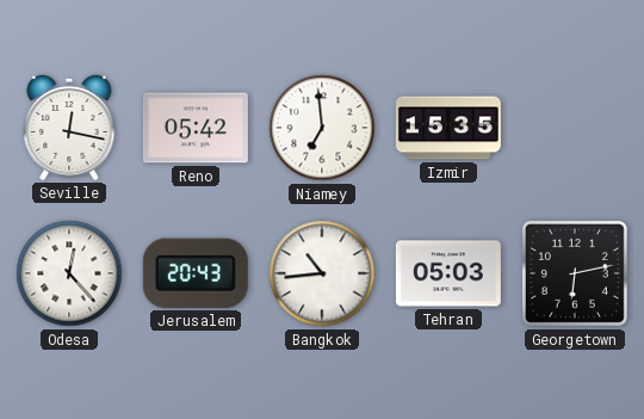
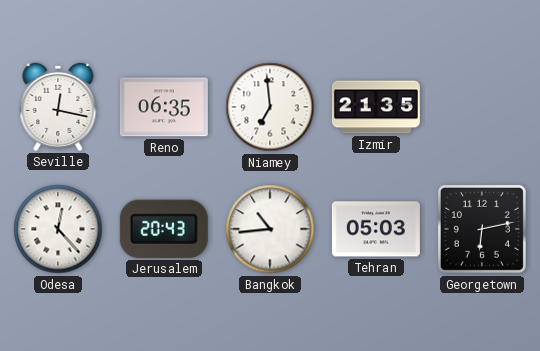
Reno: 05:42 -> 06:35
Izmir: 15:35 -> 21:35
